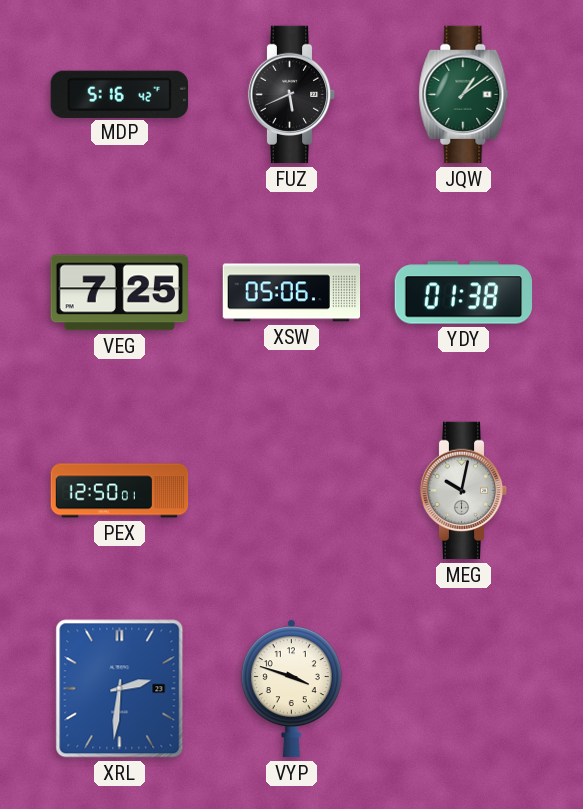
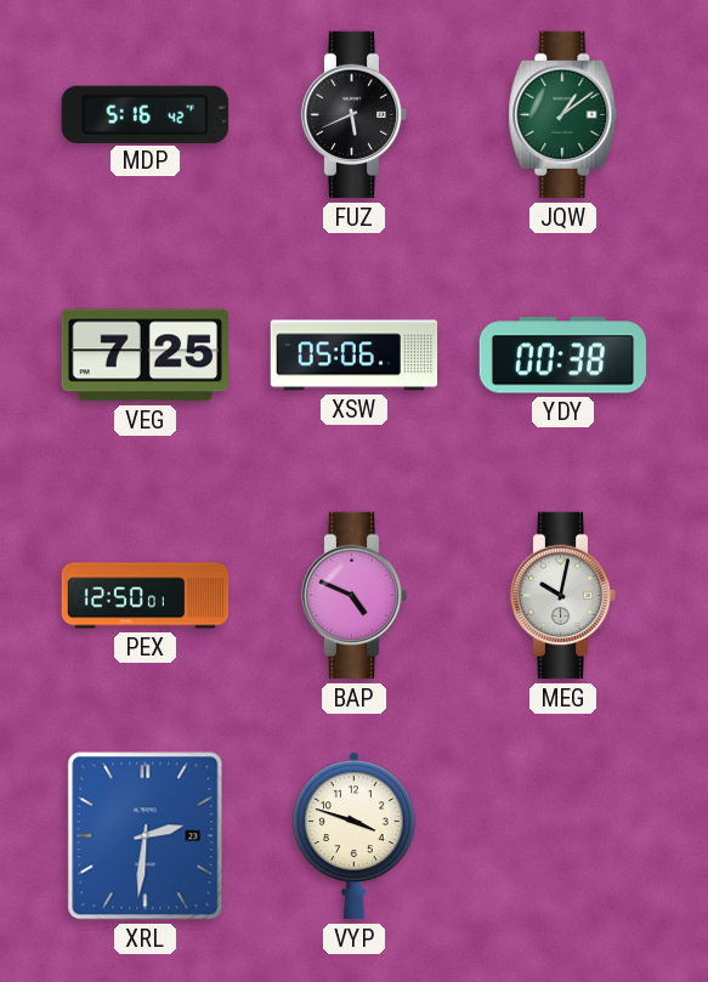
YDY: 01:38 -> 00:38
BAP: none -> 4:49
